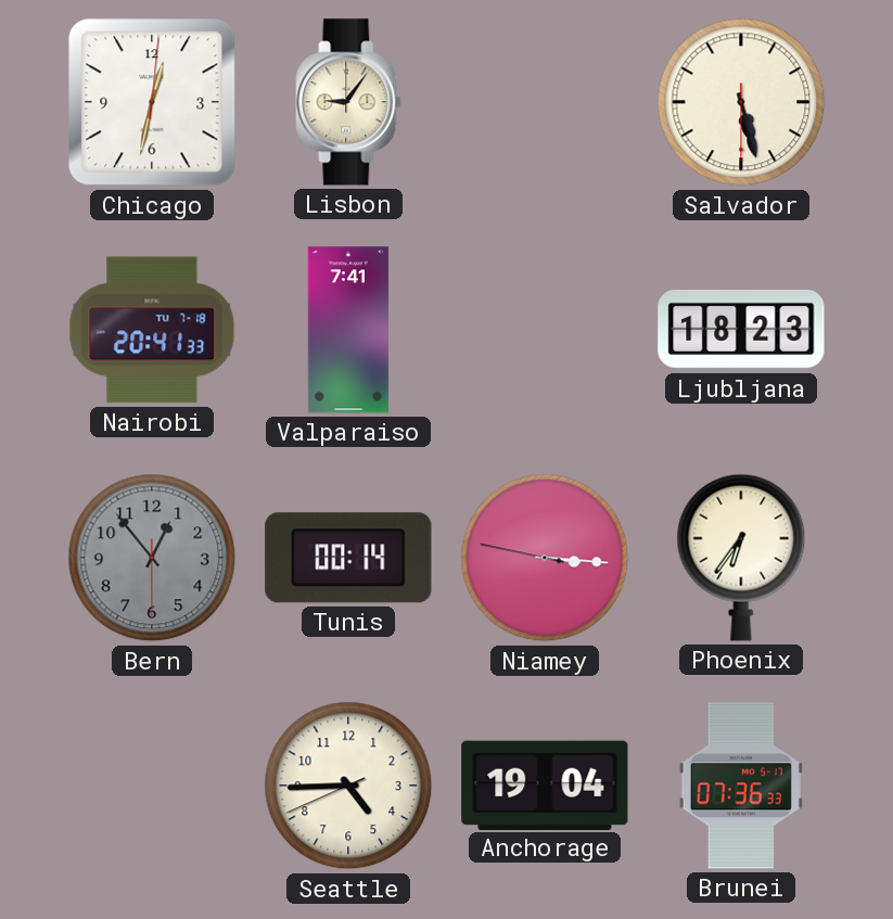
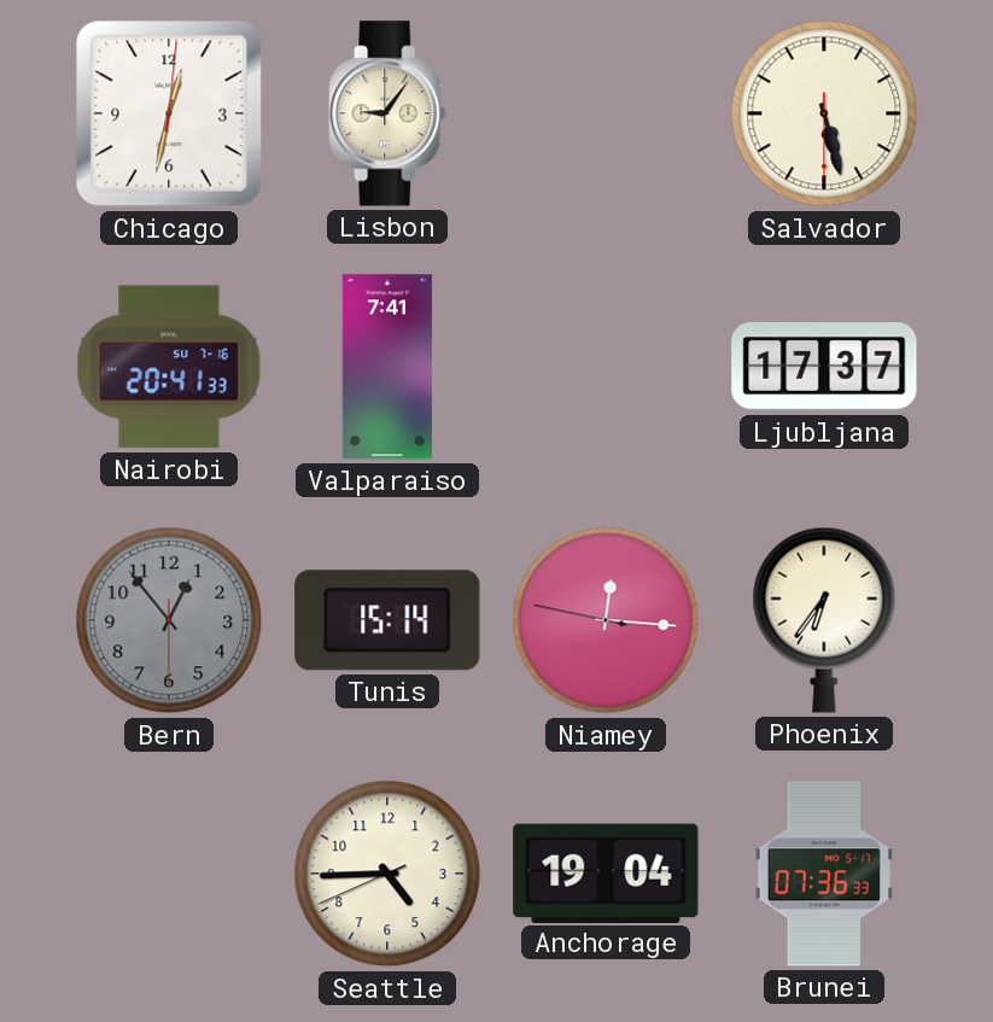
Nairobi date: TU 7-18 -> SU 7-16
Ljubljana: 18:23 -> 17:37
Tunis: 00:14 -> 15:14
Niamey: 3:15 -> 12:15
